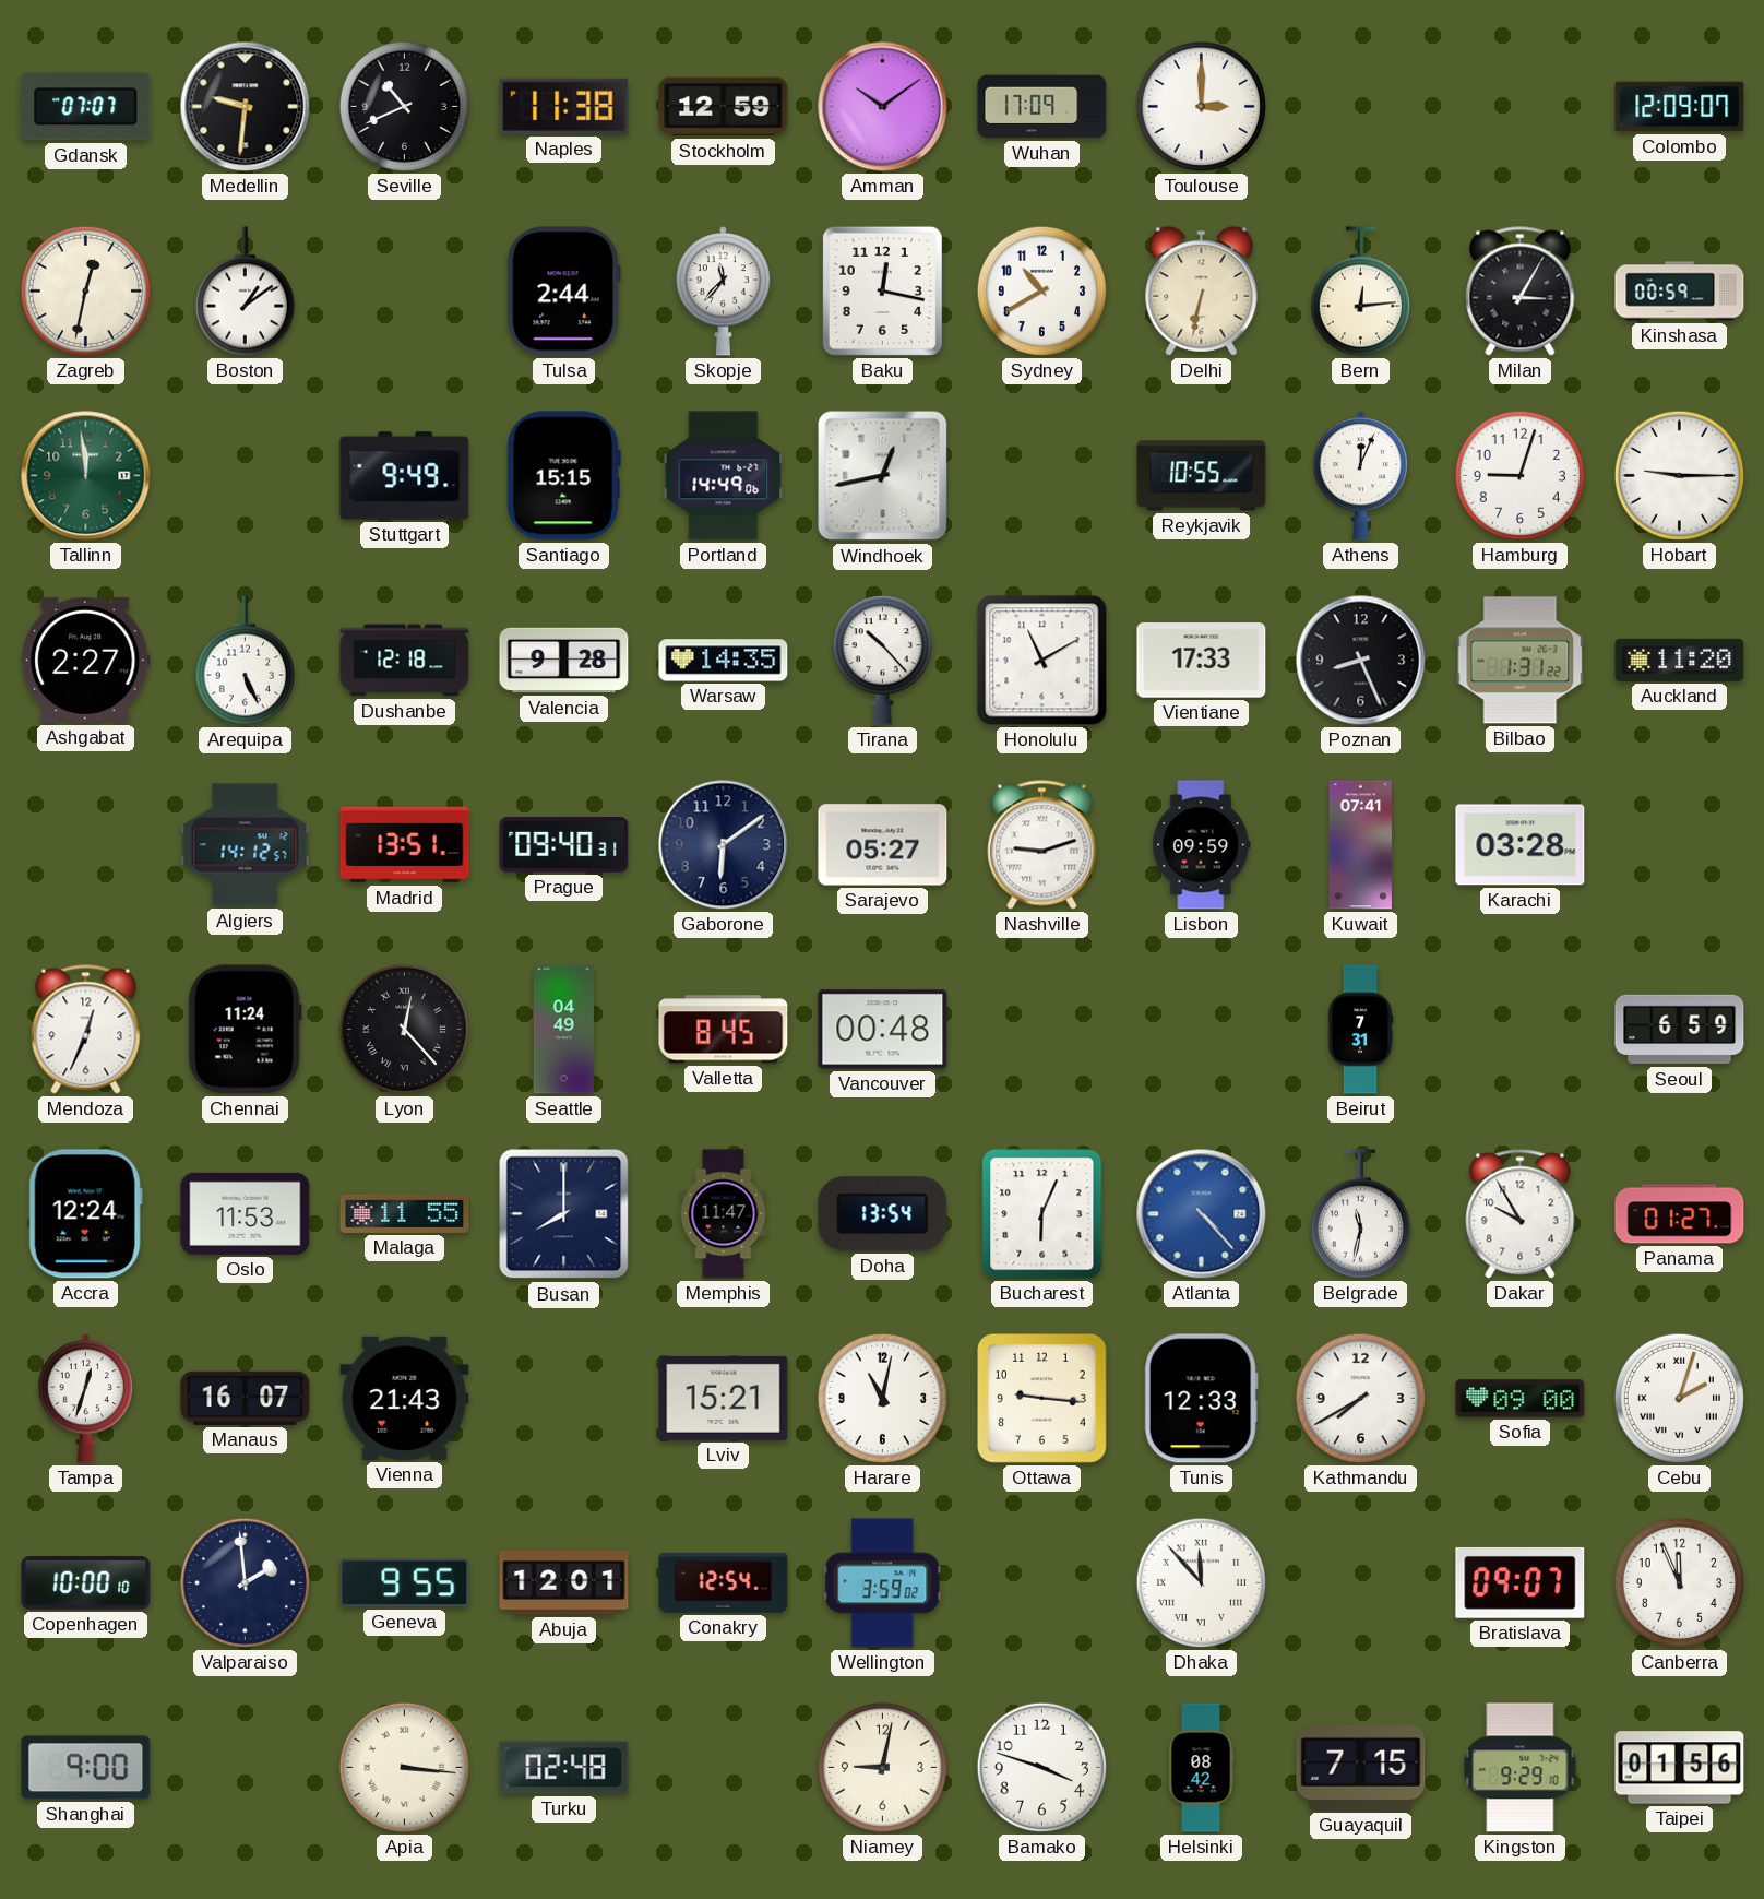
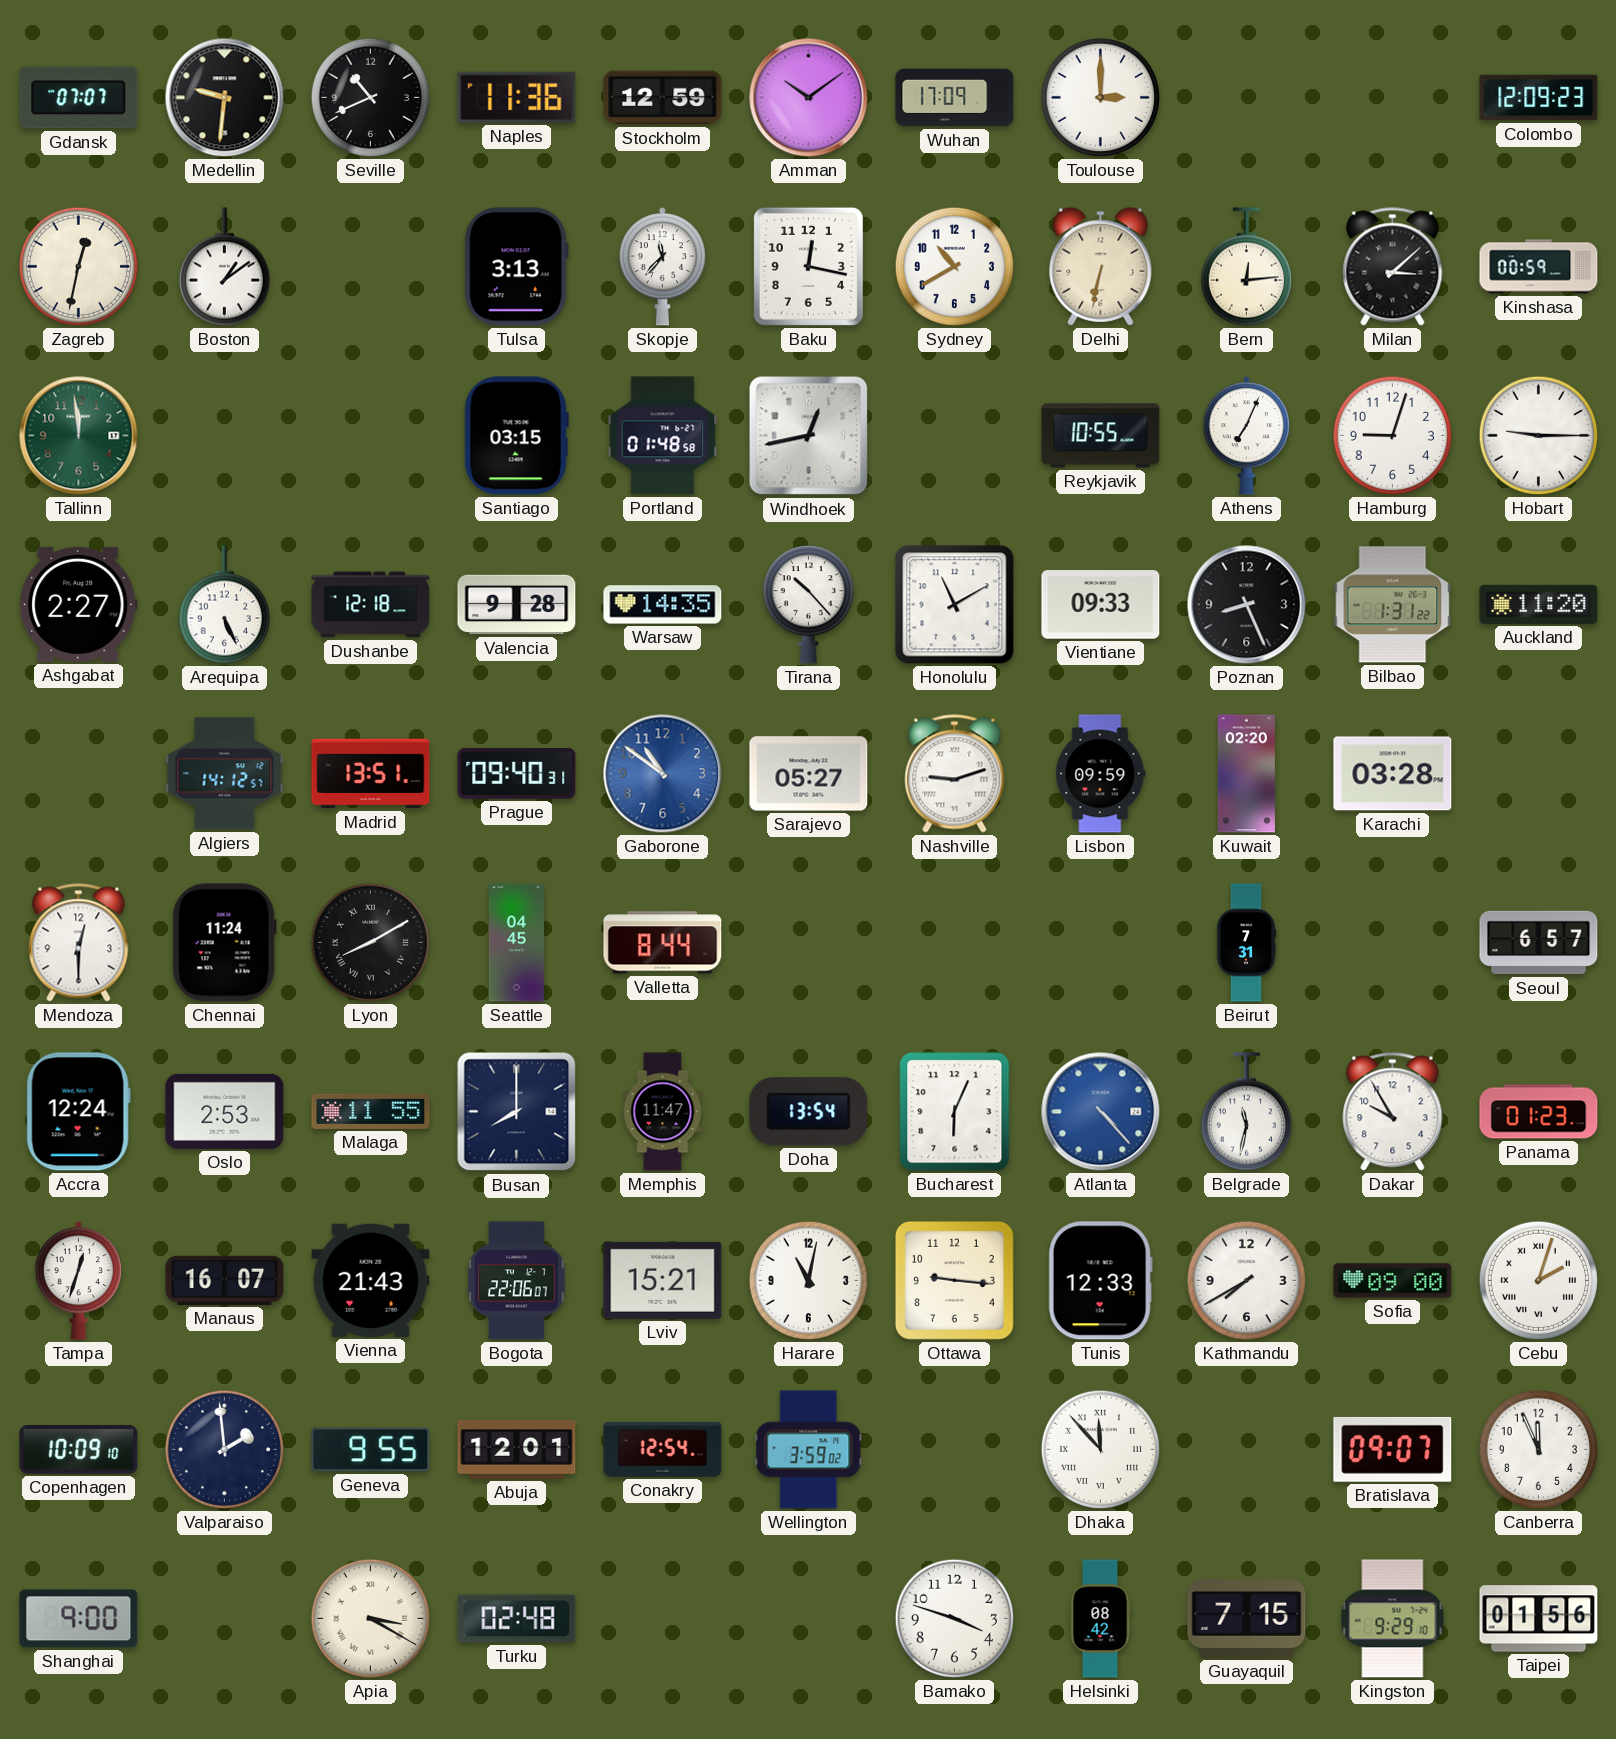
Naples: 11:38 -> 11:36
Colombo: 12:09:07 -> 12:09:23
Tulsa: 2:44 -> 3:13
Milan: 3:05 -> 3:08
Stuttgart: 9:49 -> none
Santiago: 15:15 -> 03:15
Portland: 14:49 -> 01:48
Athens: 12:04 -> 7:04
Vientiane: 17:33 -> 09:33
Gaborone: 6:09 -> 10:51
Gaborone dial: navy -> blue
Kuwait: 07:41 -> 02:20
Mendoza: 12:34 -> 12:30
Lyon: 12:23 -> 8:10
Seattle: 04:49 -> 04:45
Valletta: 8:45 -> 8:44
Vancouver: 00:48 -> none
Seoul: 6:59 -> 6:57
Oslo: 11:53 -> 2:53
Panama: 01:27 -> 01:23
Bogota: none -> 22:06
Copenhagen: 10:00 -> 10:09
Apia: 3:16 -> 3:20
Niamey: 9:02 -> none
